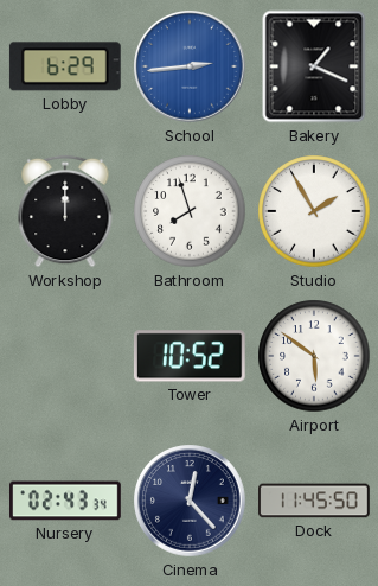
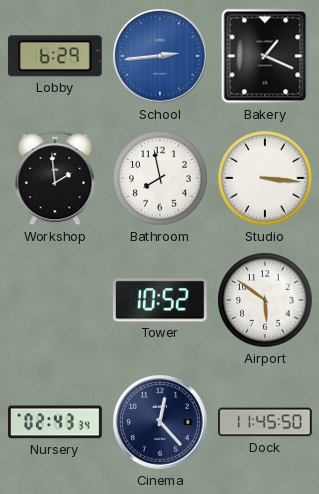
Workshop: 12:00 -> 1:59
Bathroom: 7:57 -> 7:58
Studio: 1:55 -> 3:16
